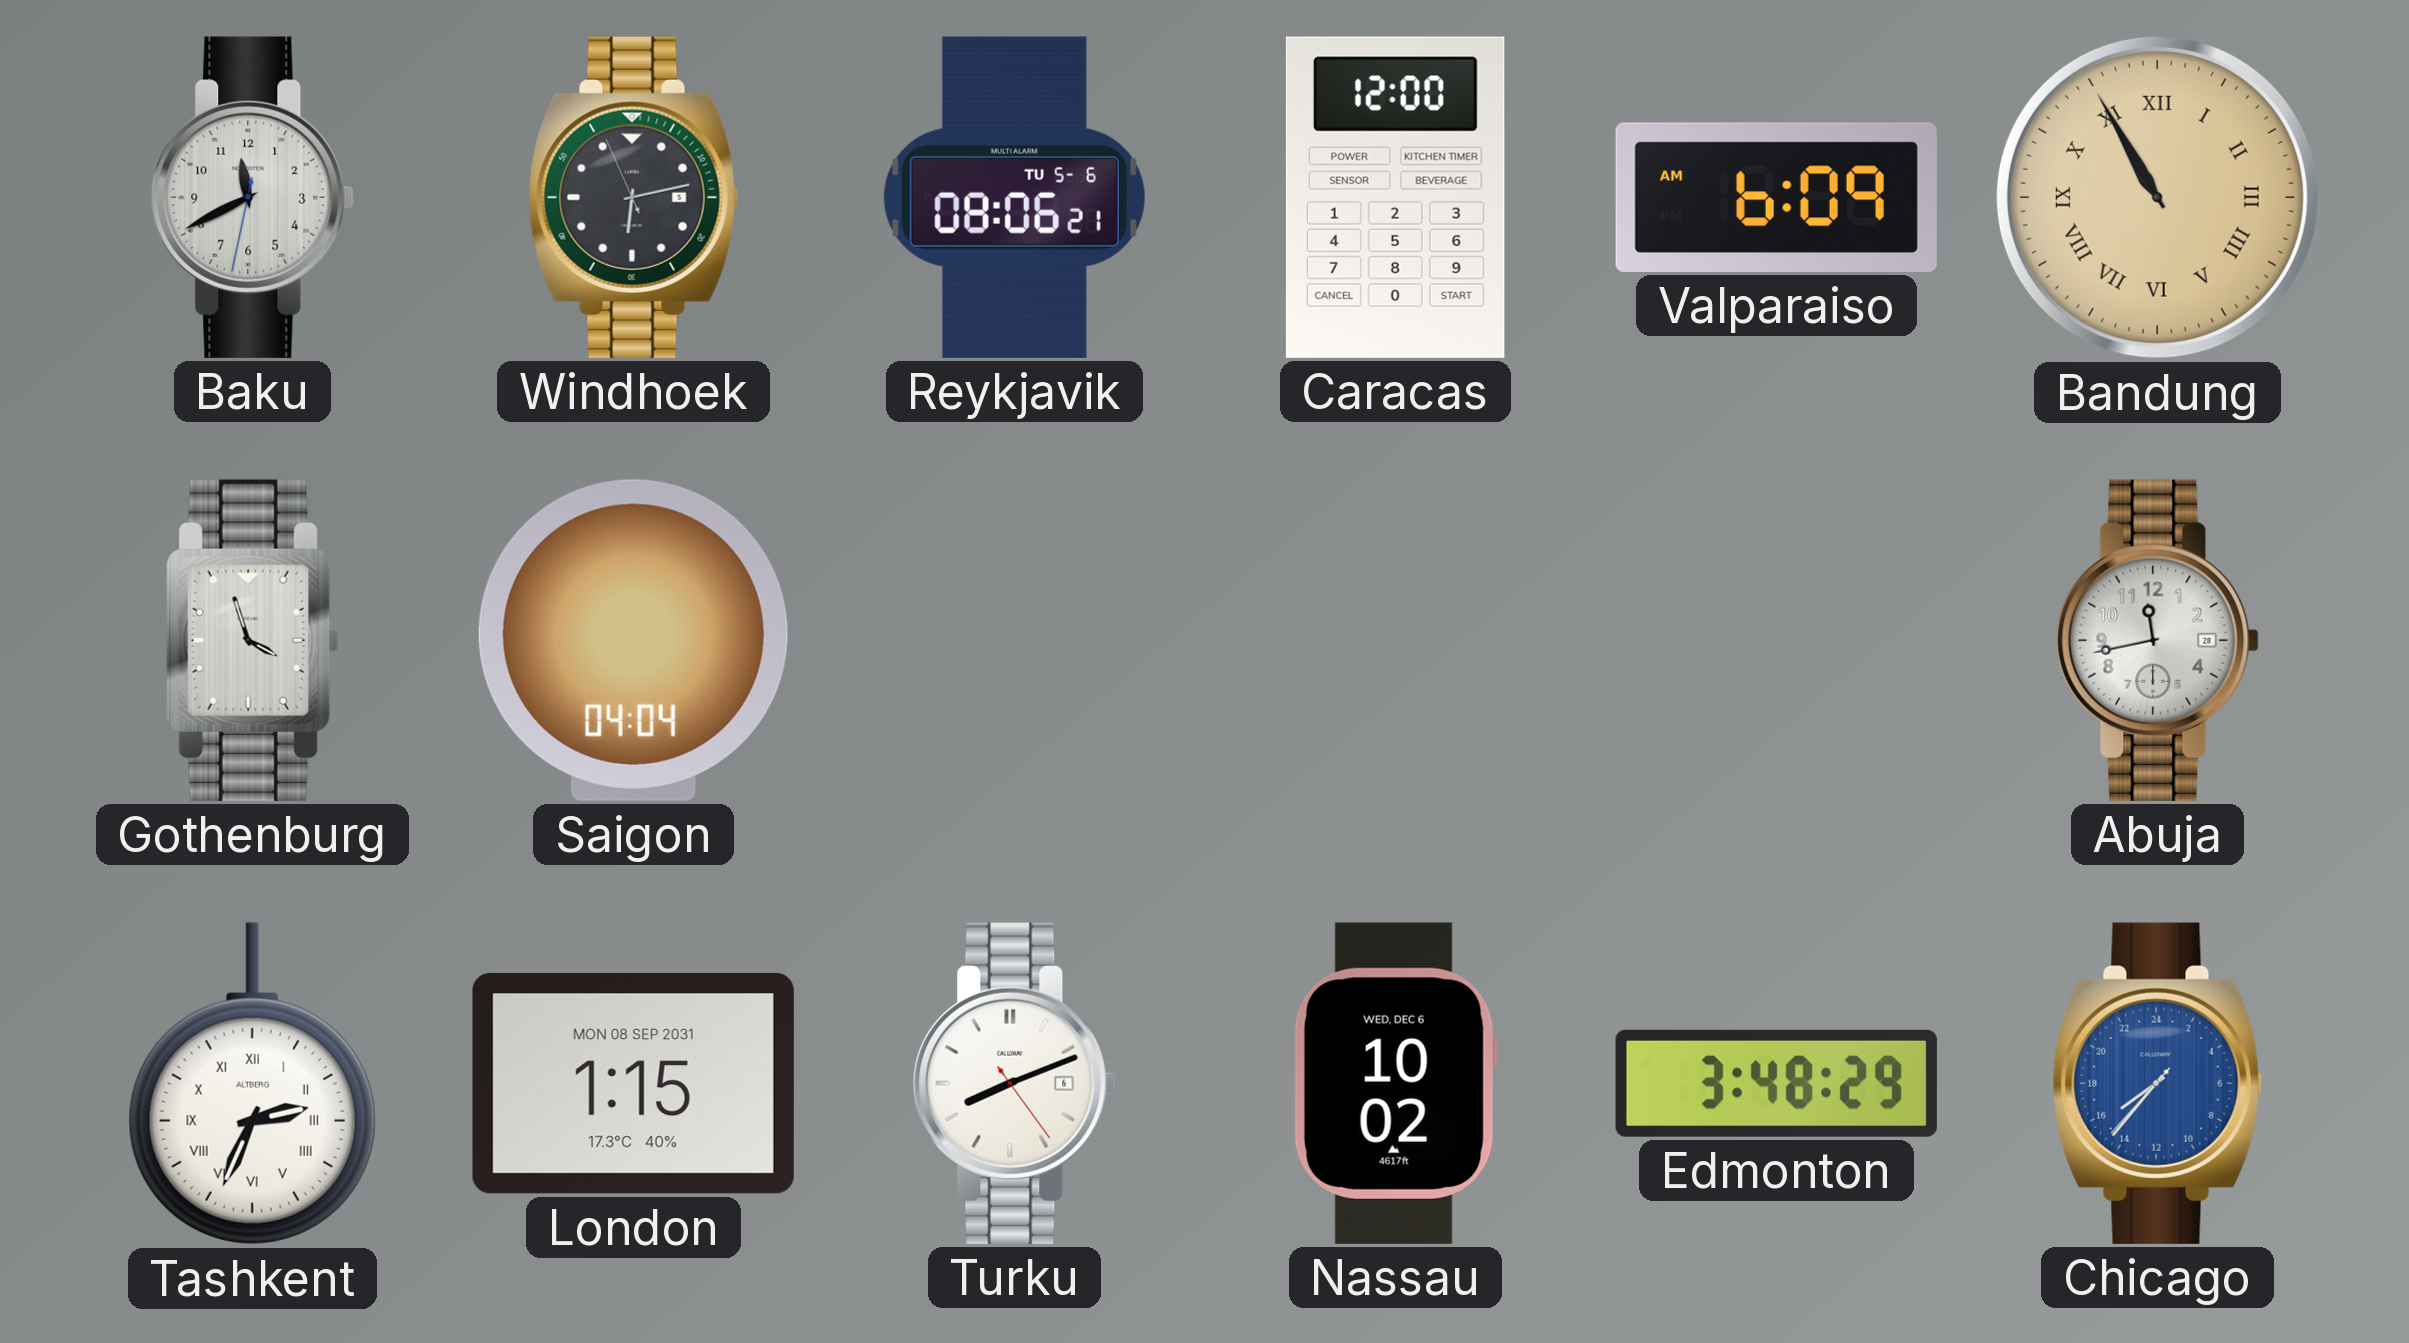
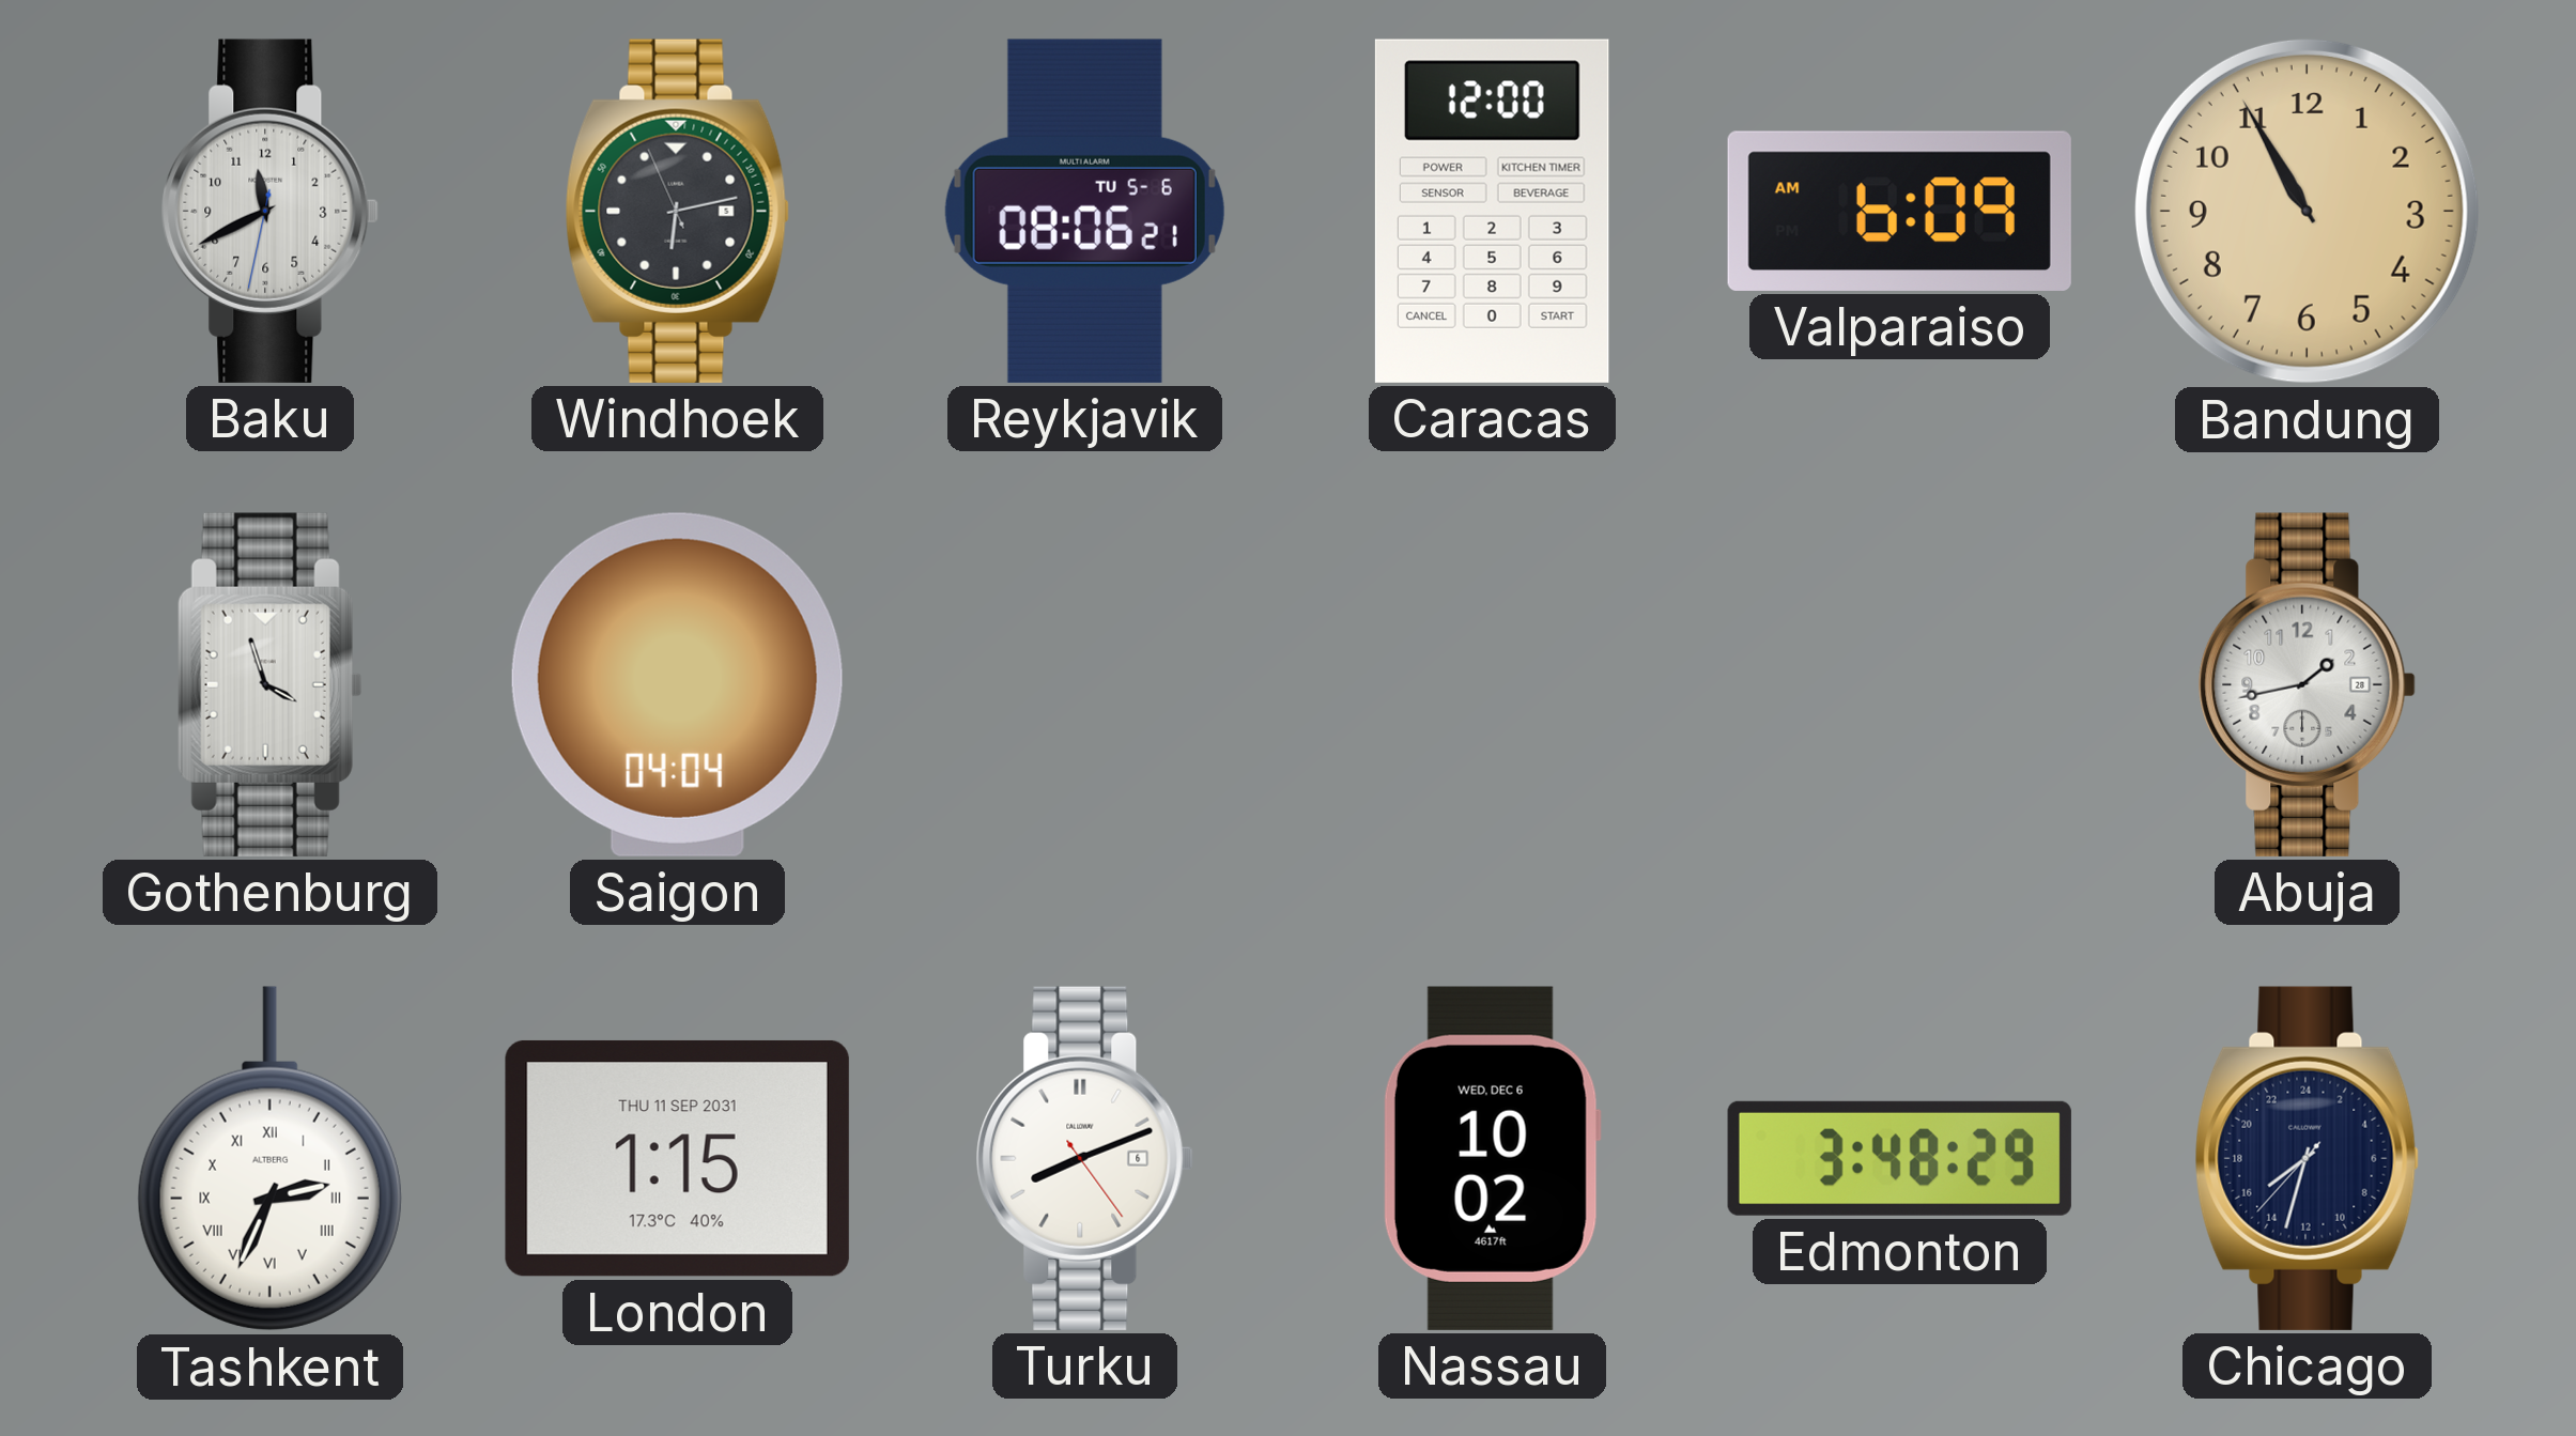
Bandung numerals: Roman -> Arabic
Abuja: 11:43 -> 1:43
London date: MON 08 SEP 2031 -> THU 11 SEP 2031
Chicago: 15:36 -> 15:32
Chicago dial: blue -> navy
